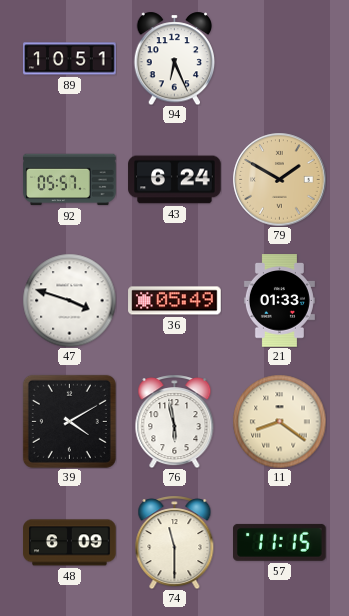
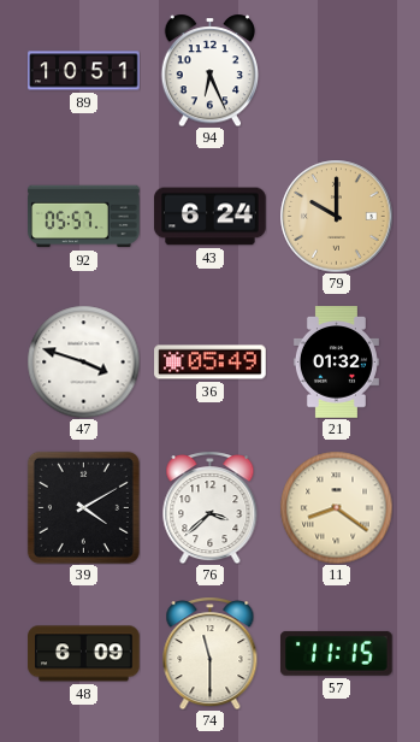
79: 1:50 -> 10:00
21: 01:33 -> 01:32
76: 5:58 -> 3:38
